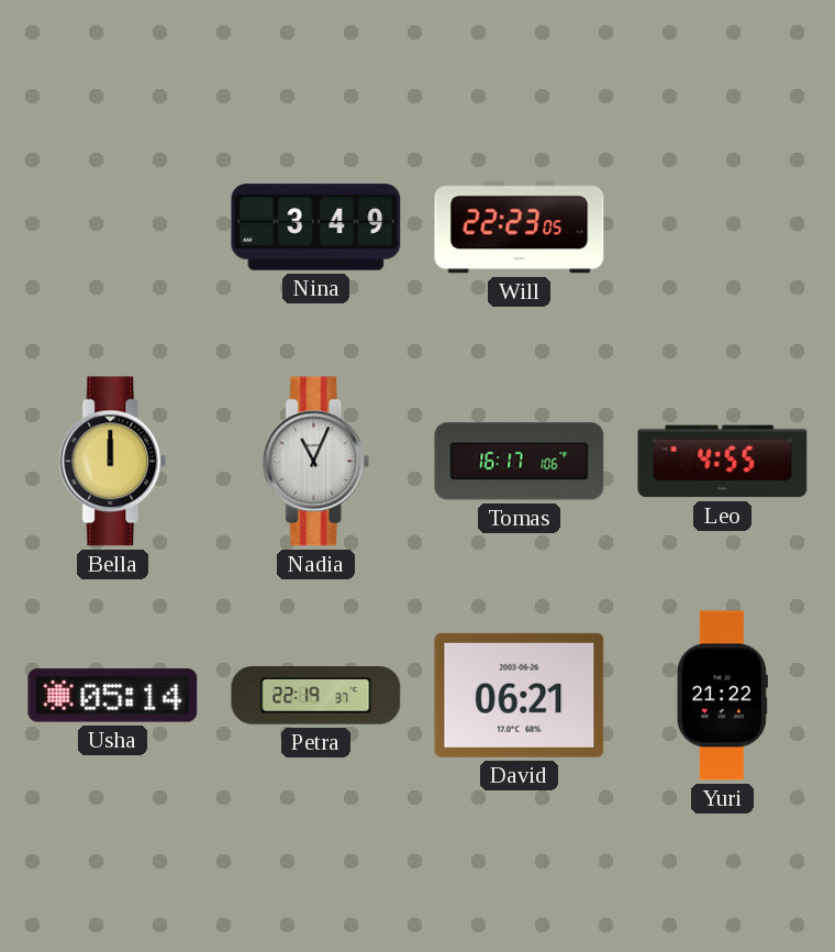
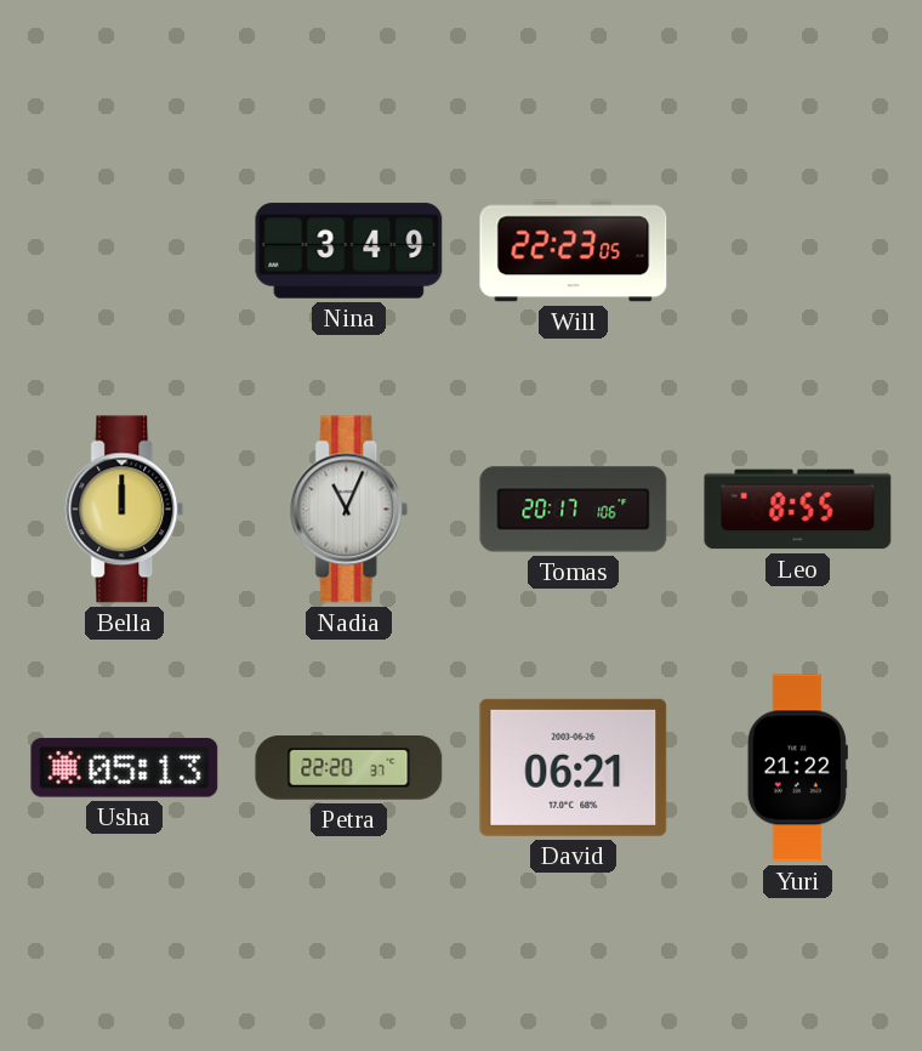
Tomas: 16:17 -> 20:17
Leo: 4:55 -> 8:55
Usha: 05:14 -> 05:13
Petra: 22:19 -> 22:20
